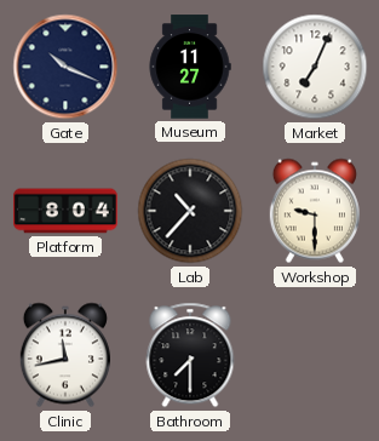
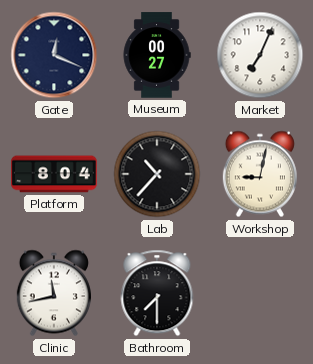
Gate: 10:19 -> 12:19
Museum: 11:27 -> 00:27
Workshop: 9:30 -> 9:02
